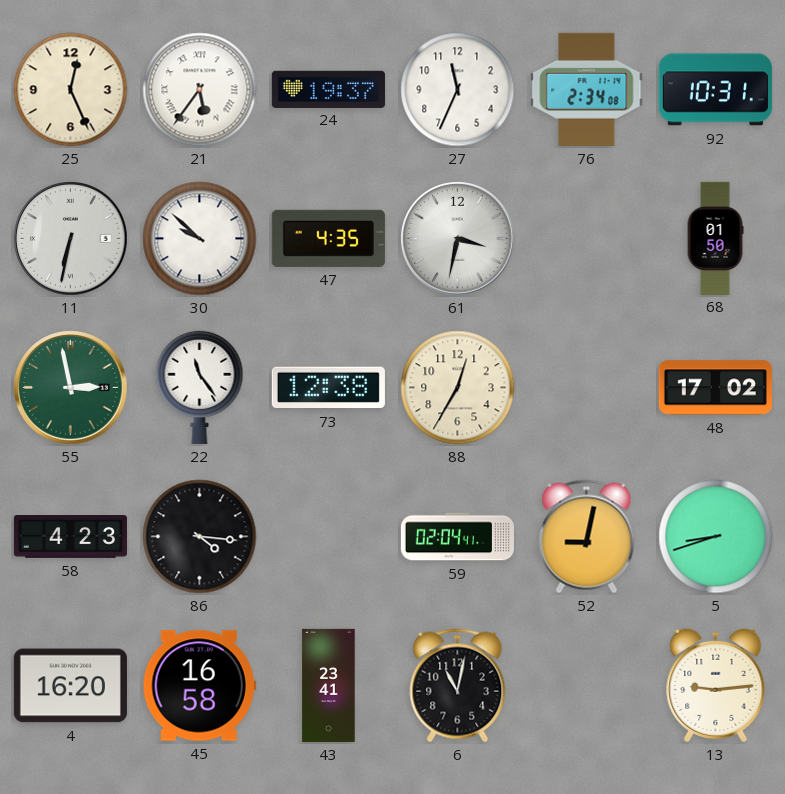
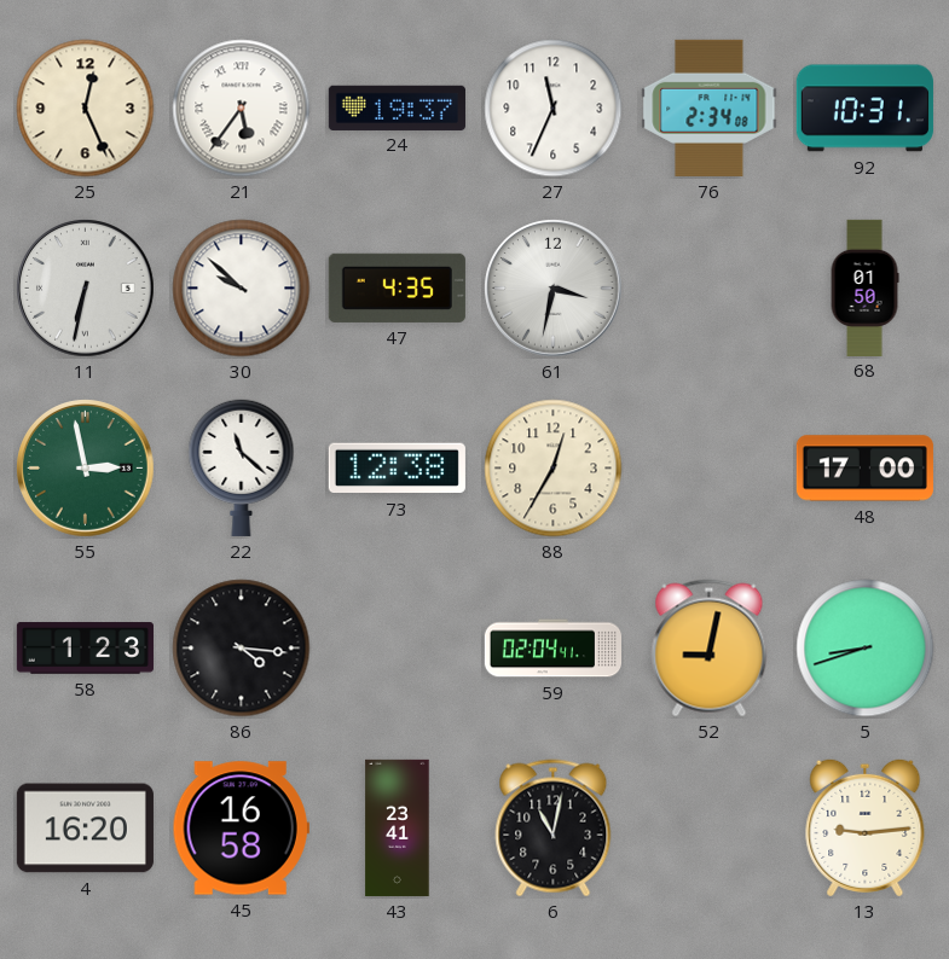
22: 11:24 -> 11:22
48: 17:02 -> 17:00
58: 4:23 -> 1:23
